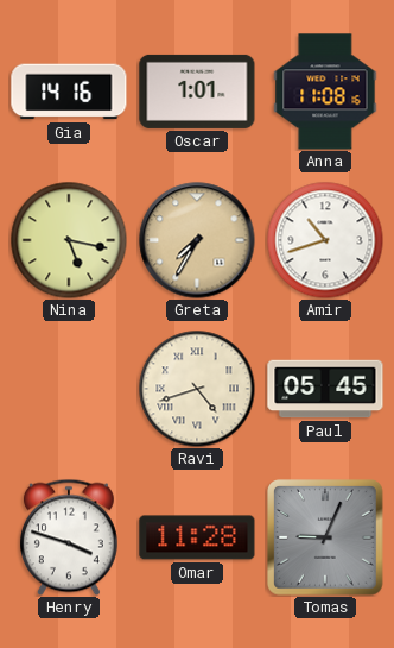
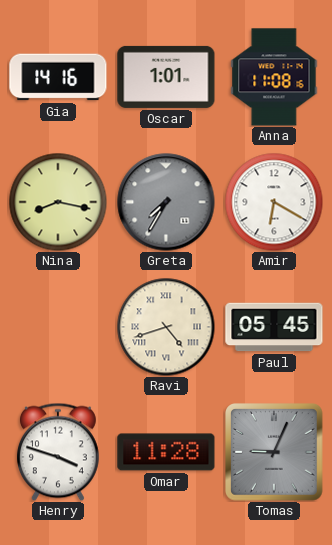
Nina: 5:17 -> 8:17
Greta dial: champagne -> grey
Amir: 10:42 -> 6:20
